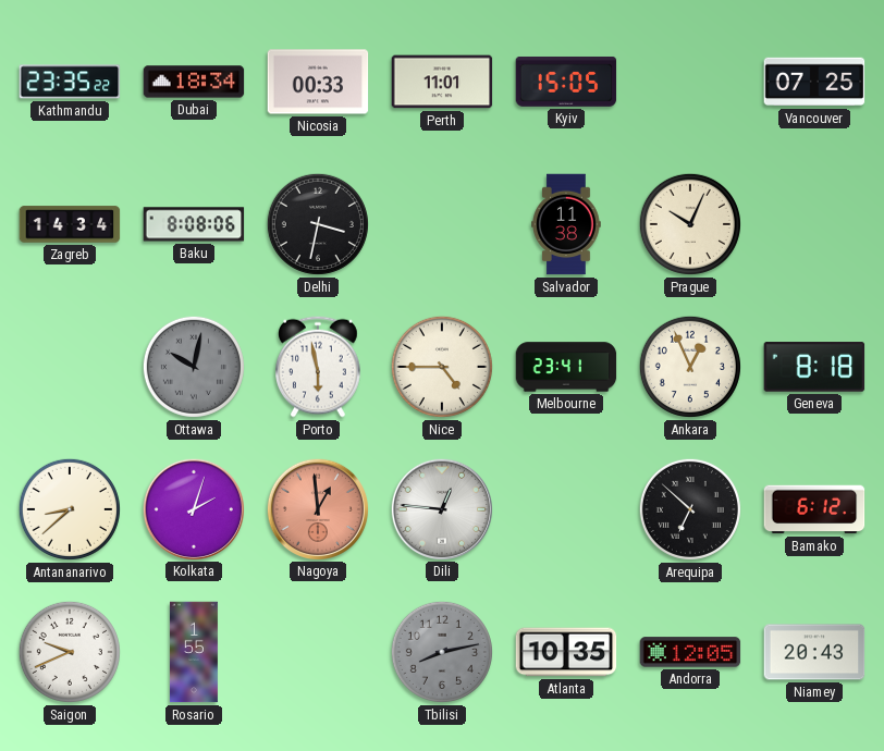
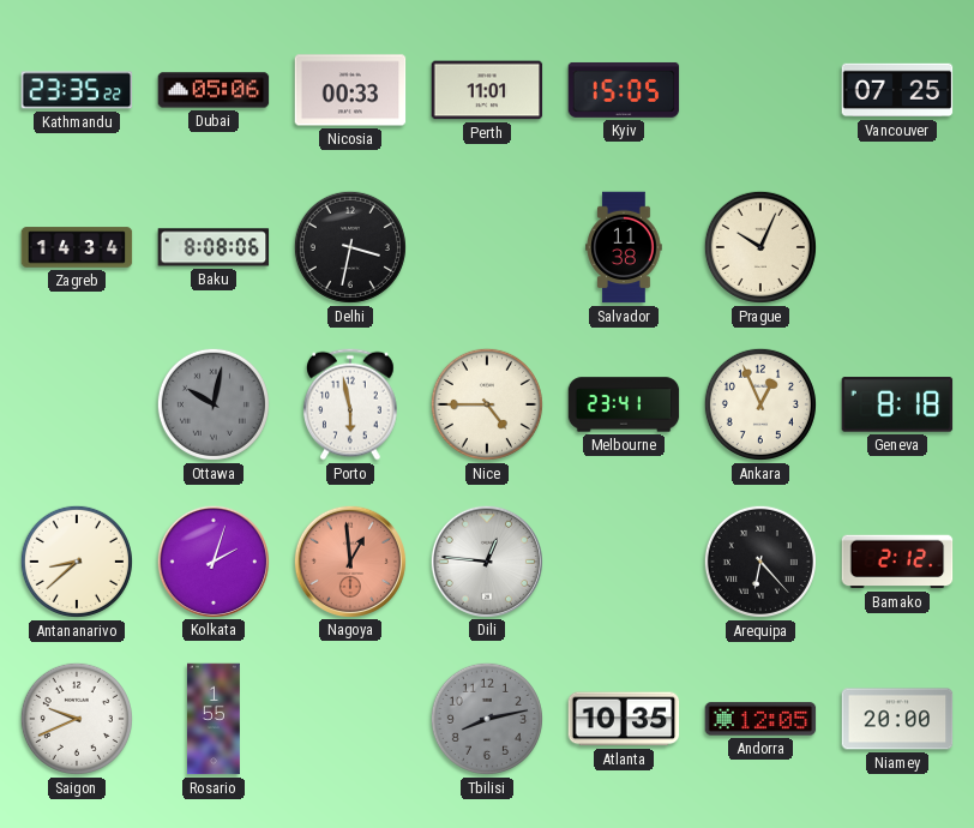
Dubai: 18:34 -> 05:06
Arequipa: 6:52 -> 6:23
Bamako: 6:12 -> 2:12
Niamey: 20:43 -> 20:00
